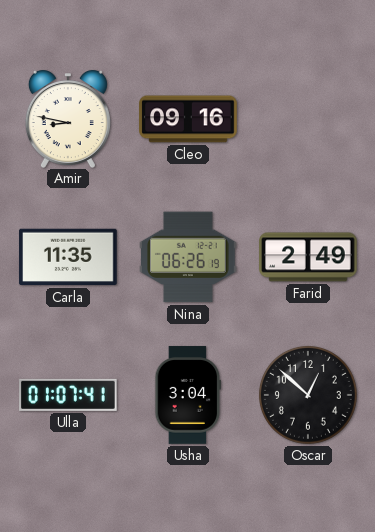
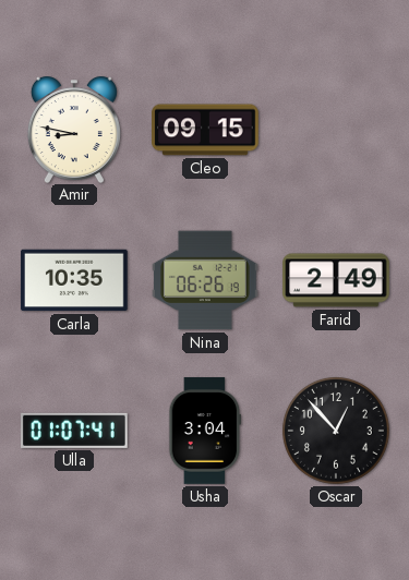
Cleo: 09:16 -> 09:15
Carla: 11:35 -> 10:35
Oscar: 12:52 -> 12:53
